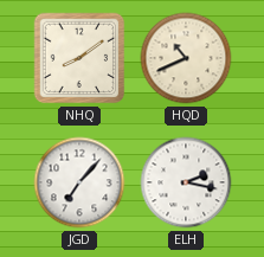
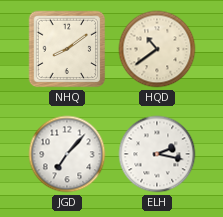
HQD: 10:41 -> 10:39
